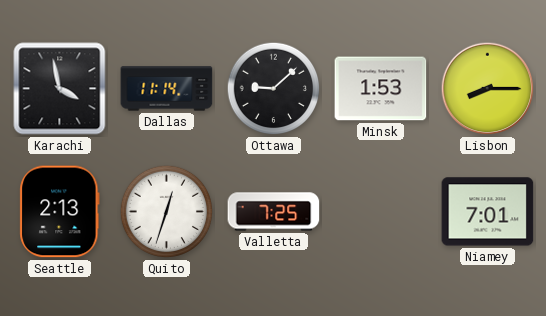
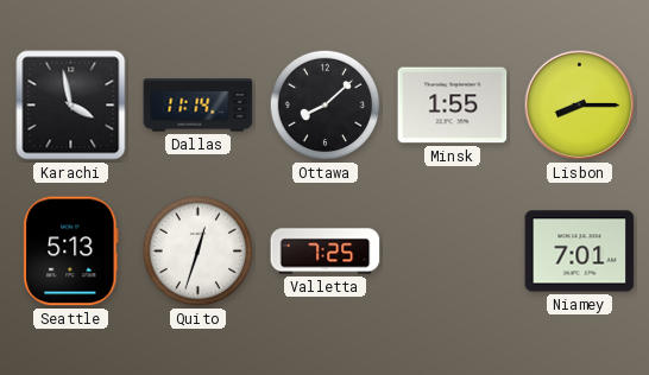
Ottawa: 9:08 -> 8:08
Minsk: 1:53 -> 1:55
Seattle: 2:13 -> 5:13
